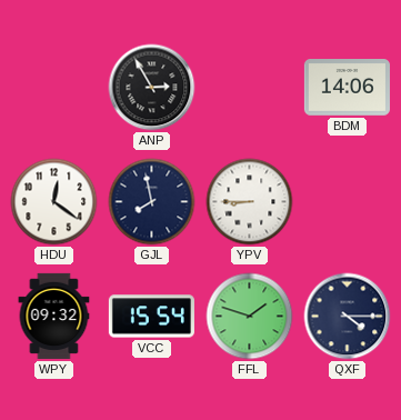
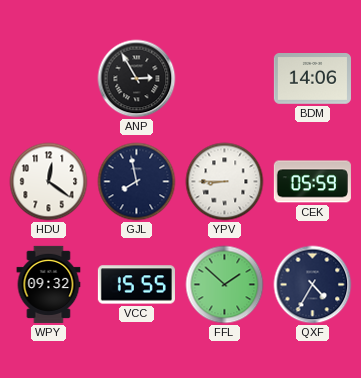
CEK: none -> 05:59
VCC: 15:54 -> 15:55
FFL: 1:48 -> 1:52
QXF: 4:15 -> 4:35
